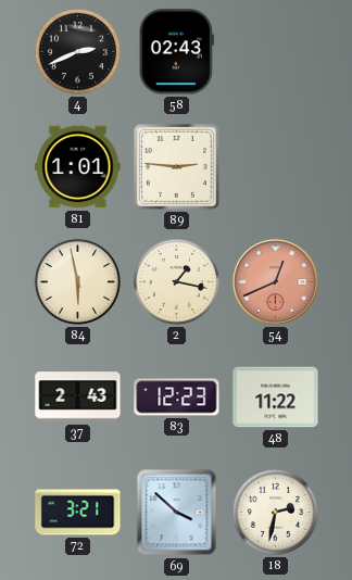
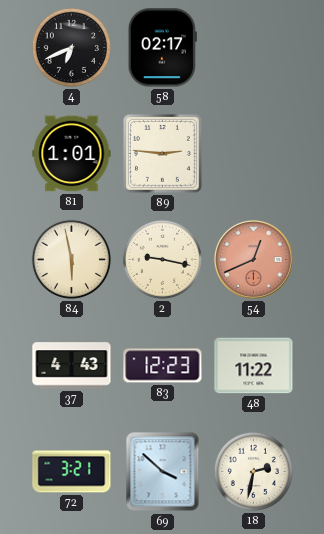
4: 2:41 -> 6:41
58: 02:43 -> 02:17
2: 1:17 -> 9:17
37: 2:43 -> 4:43
